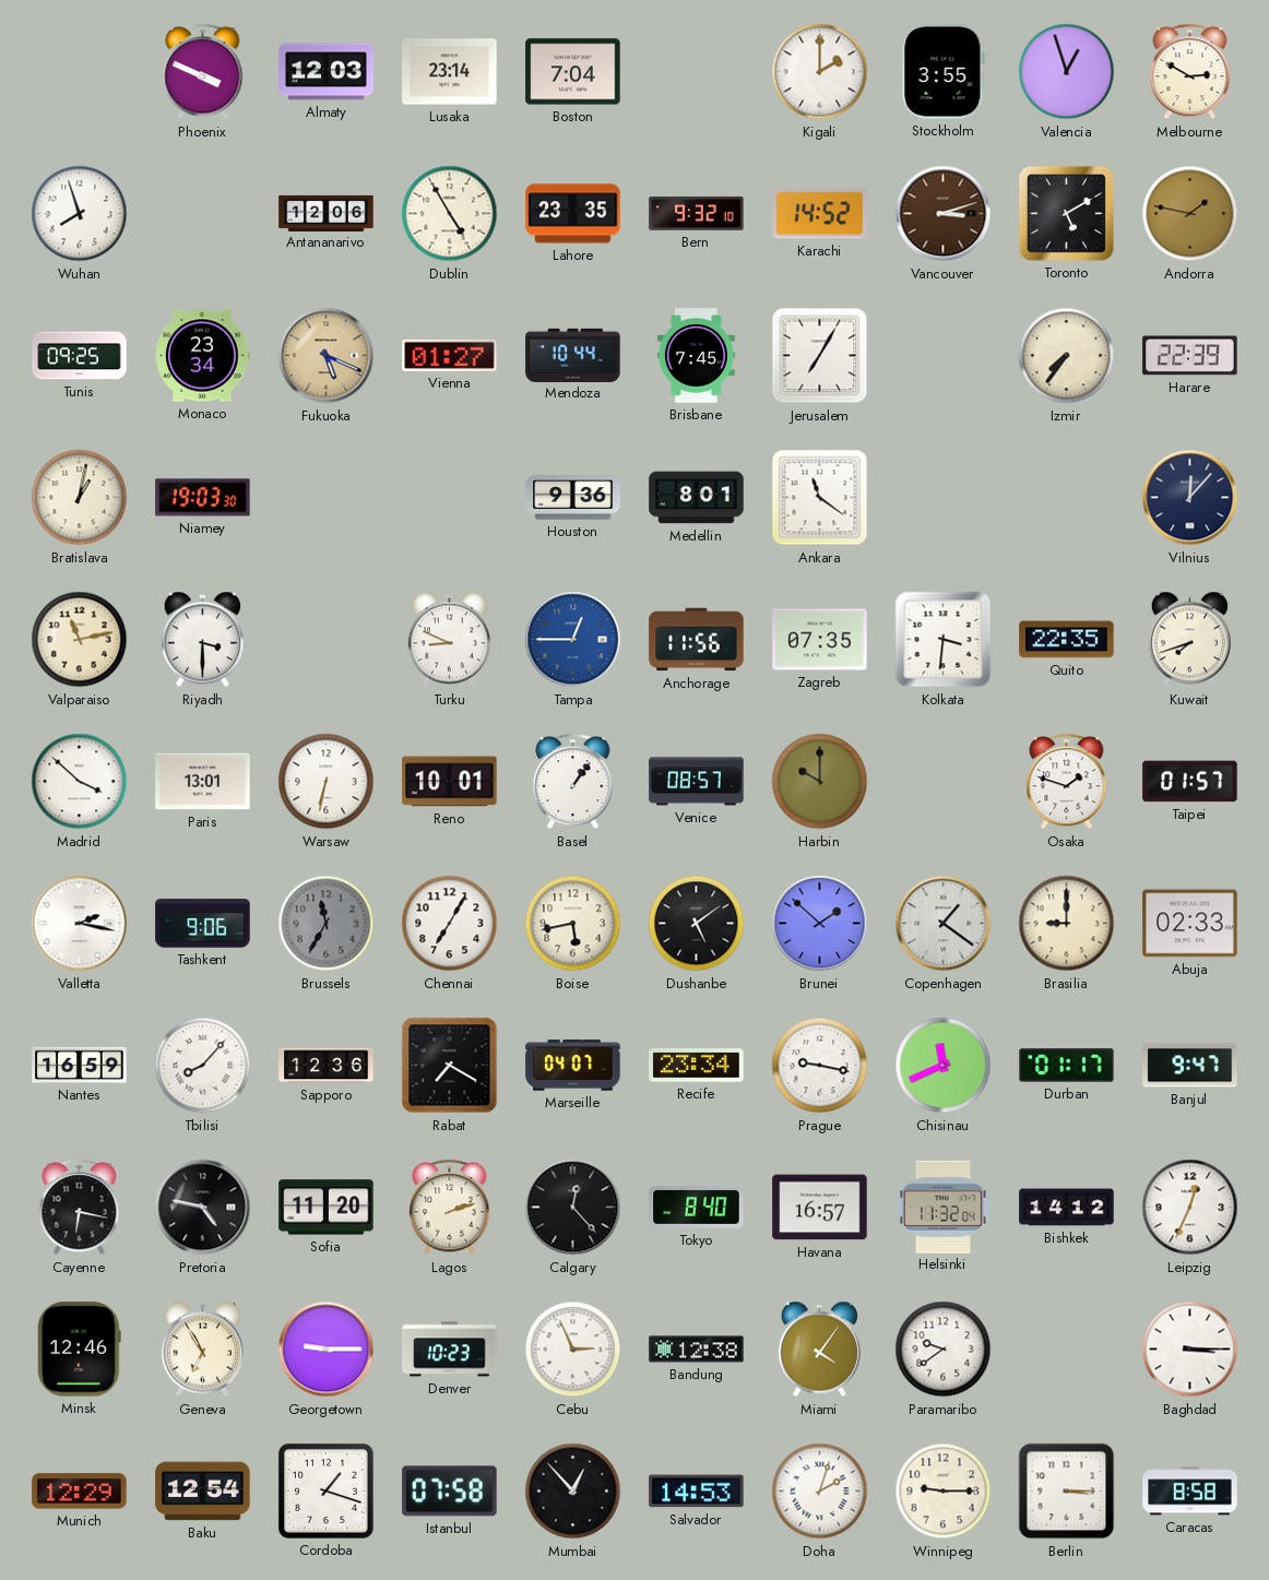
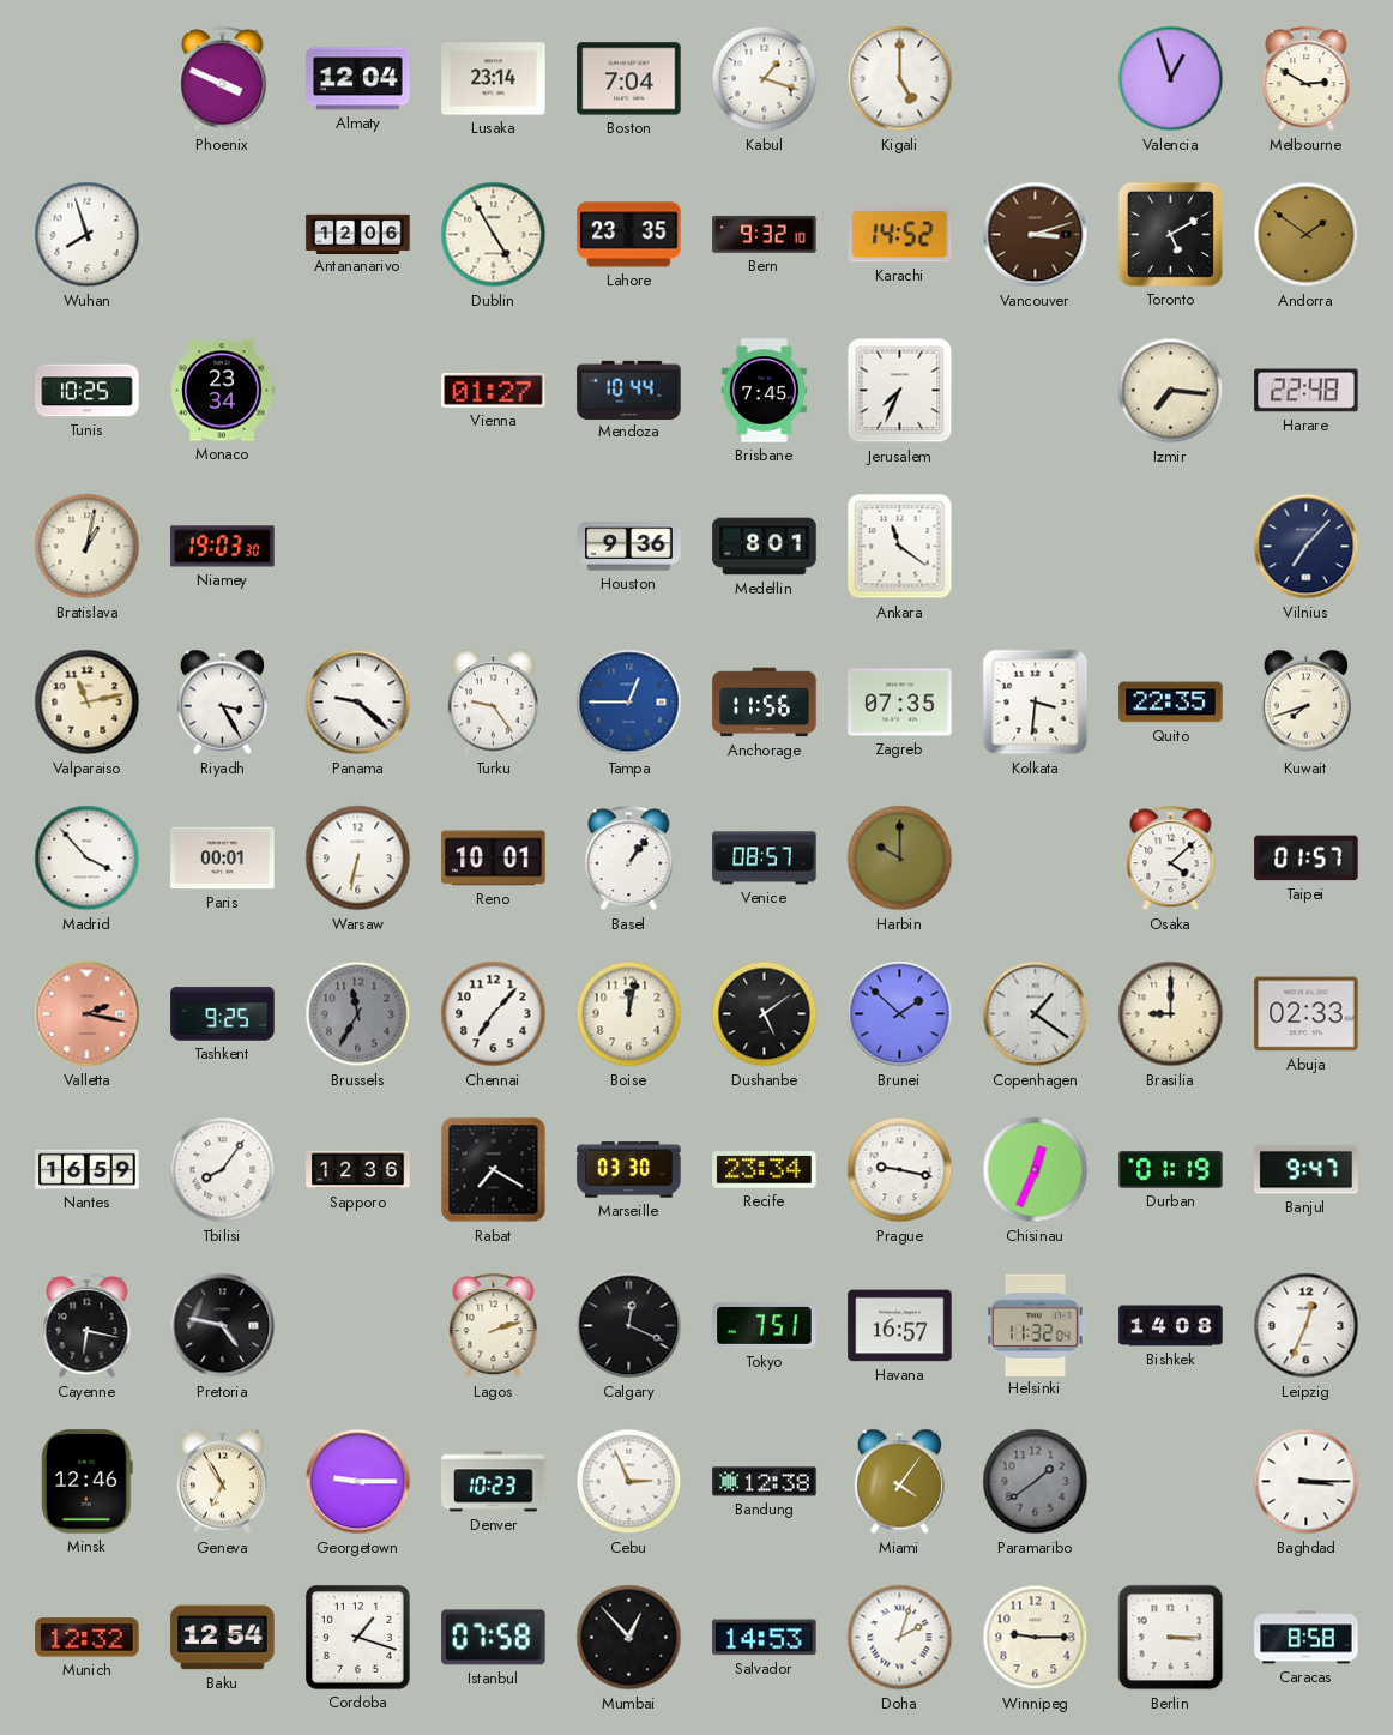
Almaty: 12:03 -> 12:04
Kabul: none -> 1:18
Kigali: 2:00 -> 5:00
Stockholm: 3:55 -> none
Andorra: 1:47 -> 1:51
Tunis: 09:25 -> 10:25
Fukuoka: 5:19 -> none
Jerusalem: 7:05 -> 7:34
Izmir: 7:36 -> 7:16
Harare: 22:39 -> 22:48
Vilnius: 12:07 -> 7:07
Riyadh: 3:30 -> 3:25
Panama: none -> 9:22
Turku: 8:49 -> 9:24
Madrid: 3:52 -> 3:53
Paris: 13:01 -> 00:01
Osaka: 1:48 -> 4:08
Valletta dial: white -> salmon
Tashkent: 9:06 -> 9:25
Chennai: 7:05 -> 7:07
Boise: 5:43 -> 12:02
Tbilisi: 8:07 -> 8:06
Marseille: 04:07 -> 03:30
Chisinau: 11:41 -> 12:34
Durban: 01:17 -> 01:19
Sofia: 11:20 -> none
Calgary: 12:23 -> 12:19
Tokyo: 8:40 -> 7:51
Bishkek: 14:12 -> 14:08
Paramaribo: 9:39 -> 1:39
Paramaribo dial: white -> grey
Munich: 12:29 -> 12:32
